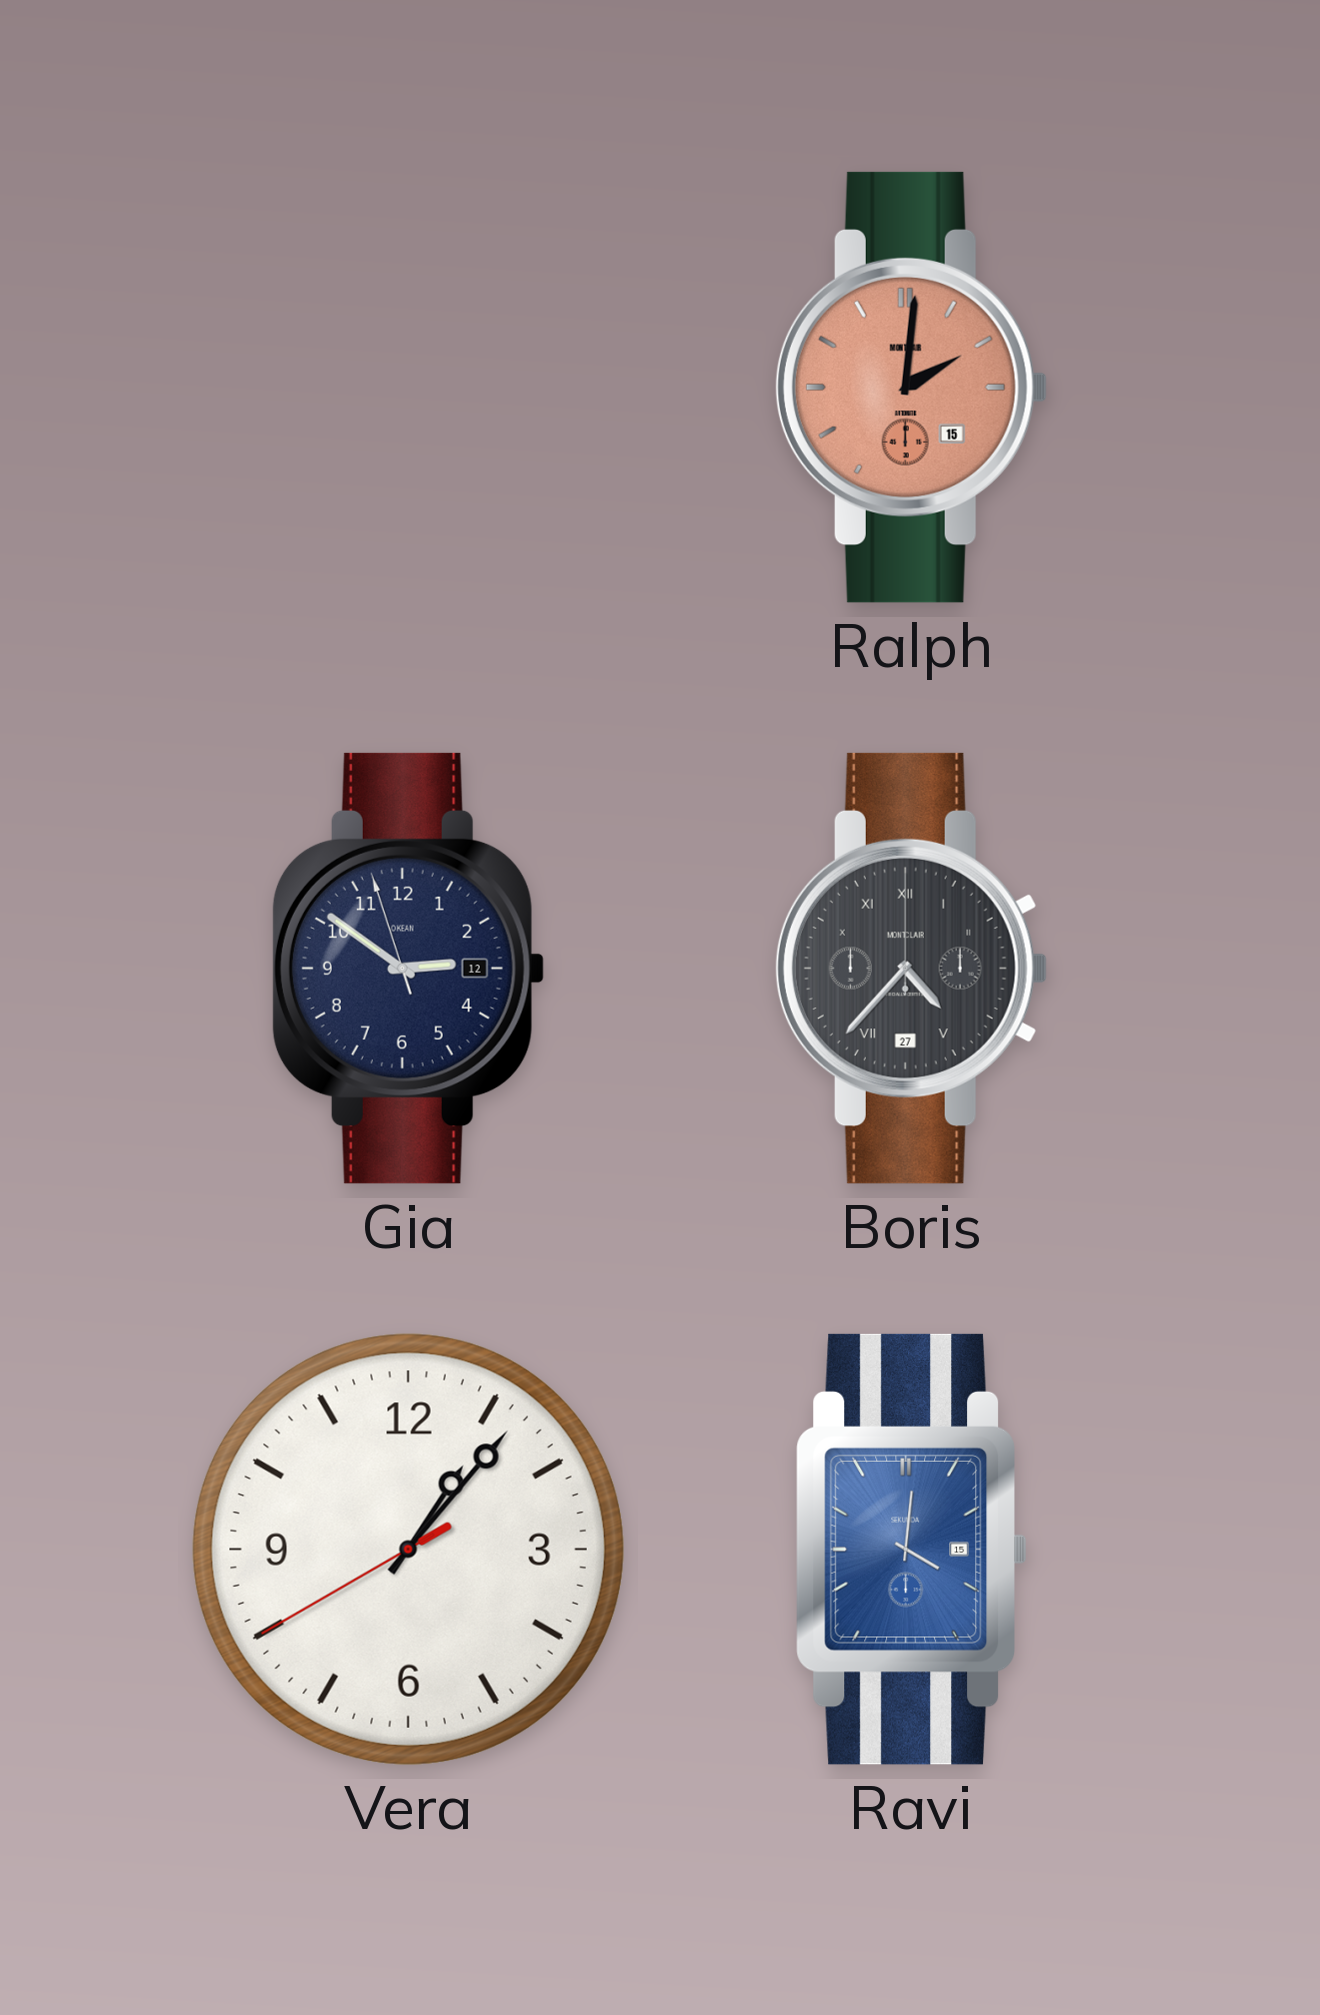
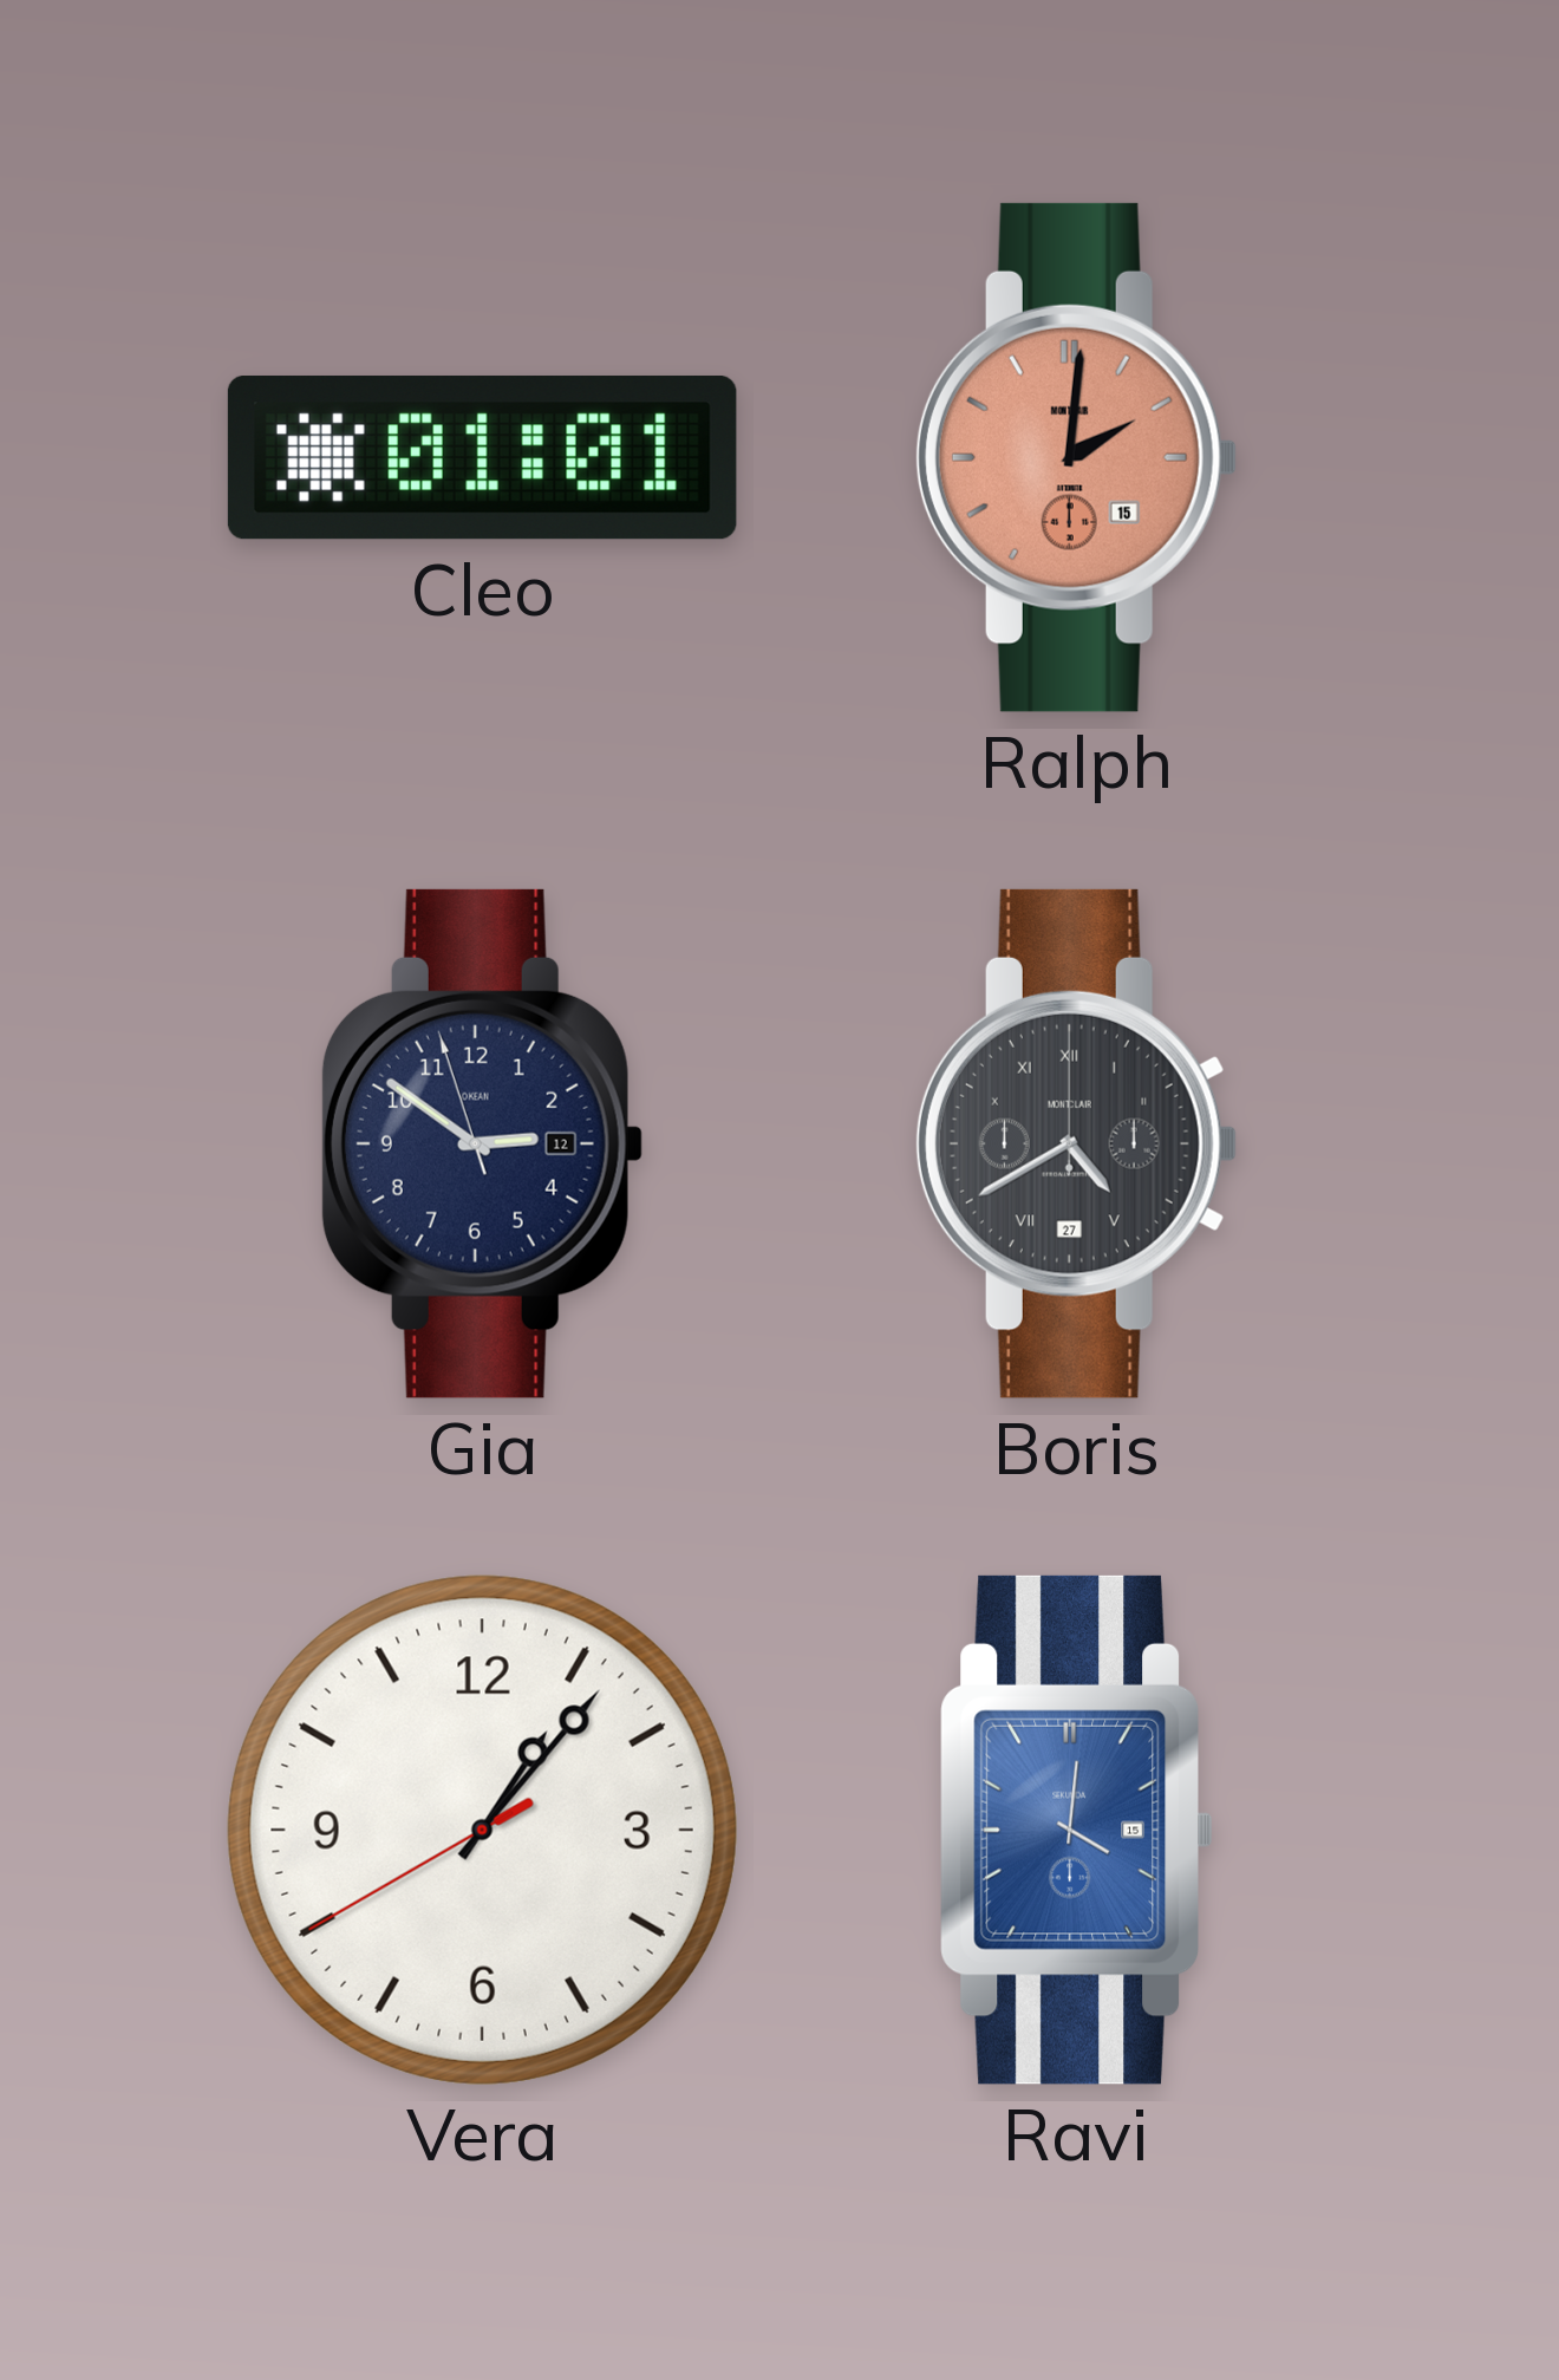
Cleo: none -> 01:01
Boris: 4:37 -> 4:40
